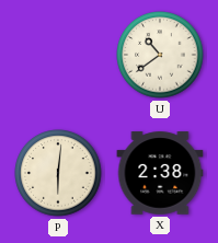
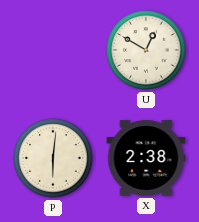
U: 10:39 -> 12:50
